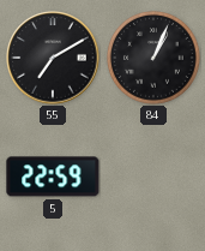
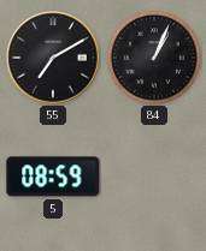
5: 22:59 -> 08:59
